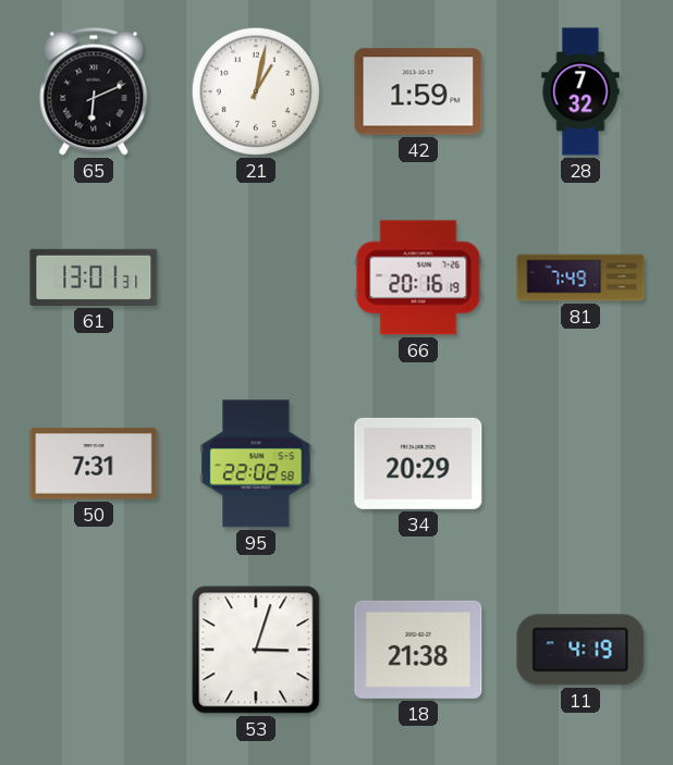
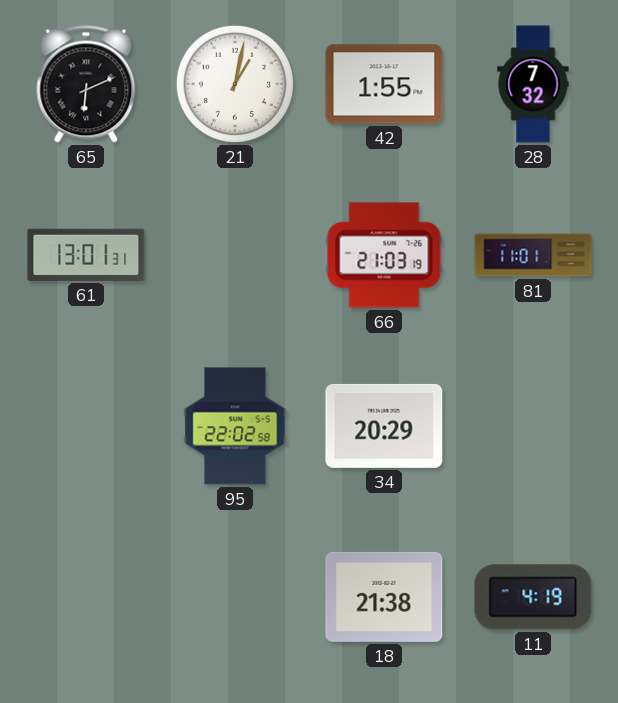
42: 1:59 -> 1:55
66: 20:16 -> 21:03
81: 7:49 -> 11:01
50: 7:31 -> none
53: 3:03 -> none
